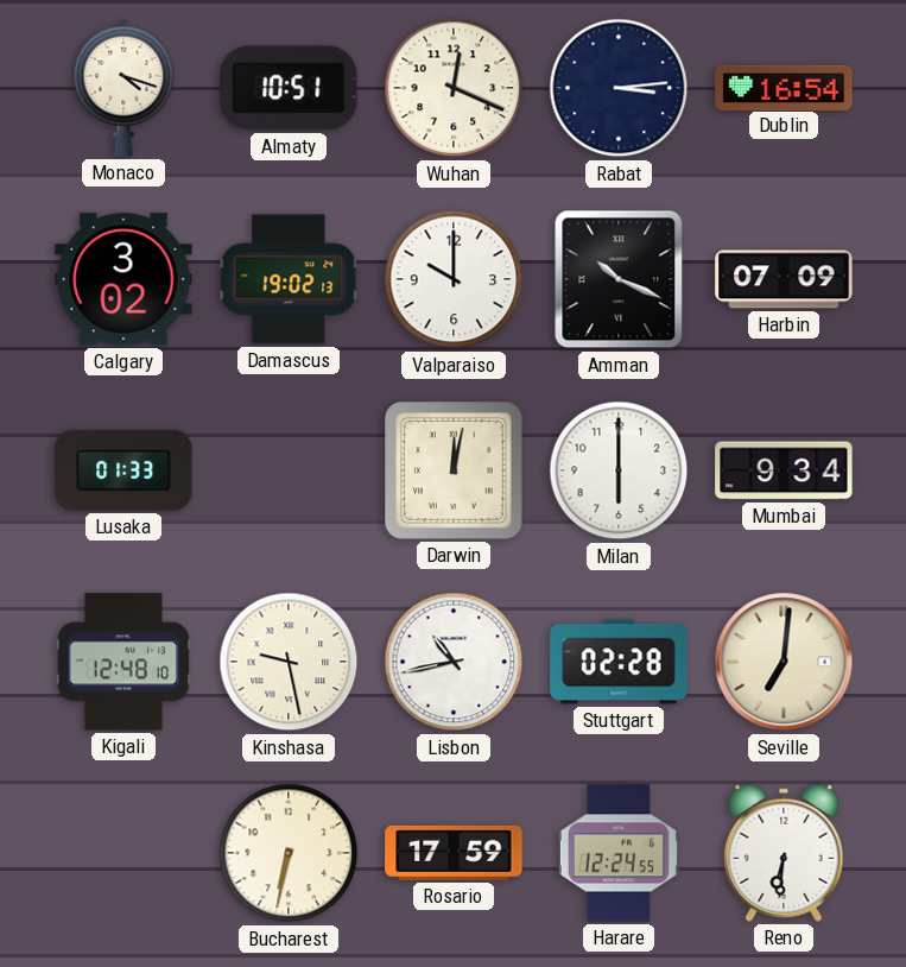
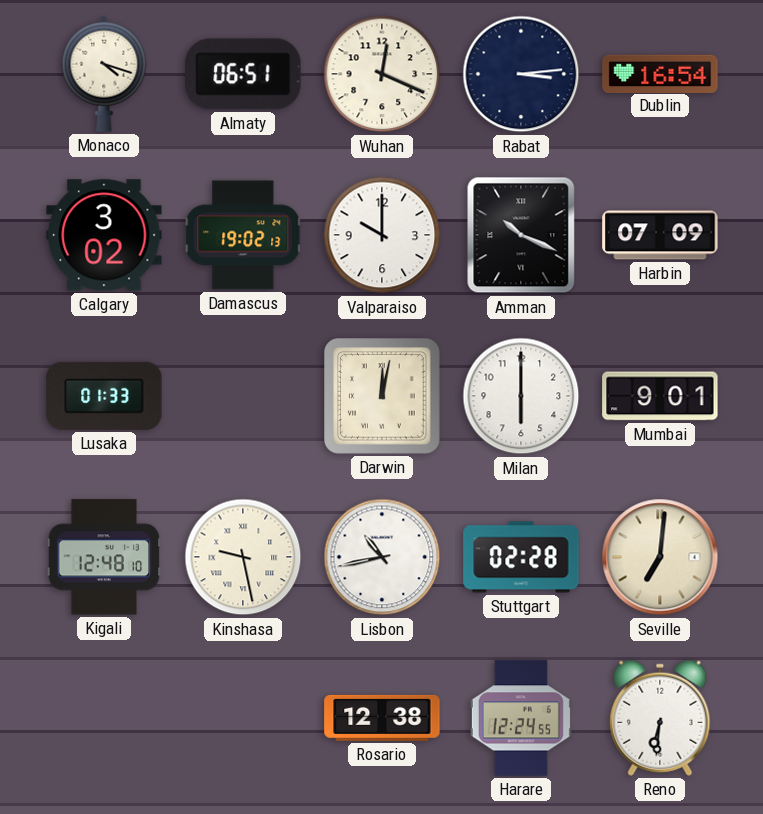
Almaty: 10:51 -> 06:51
Mumbai: 9:34 -> 9:01
Bucharest: 6:32 -> none
Rosario: 17:59 -> 12:38
